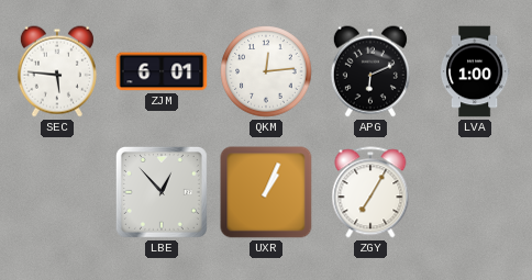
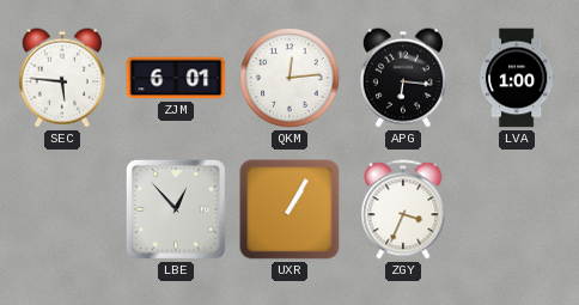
APG: 6:11 -> 6:16
UXR: 1:04 -> 1:05
ZGY: 7:05 -> 3:34
